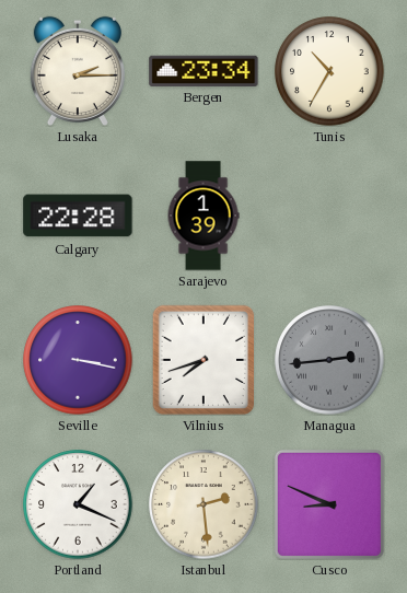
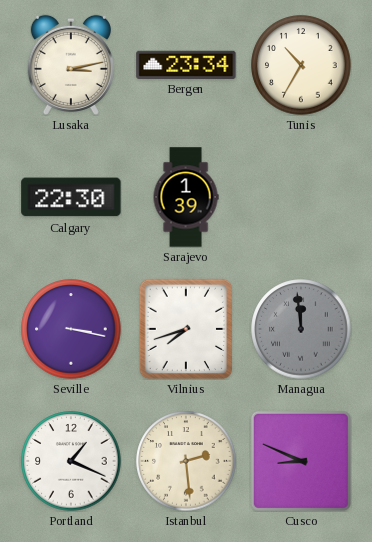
Lusaka: 2:15 -> 3:13
Calgary: 22:28 -> 22:30
Managua: 2:44 -> 11:59
